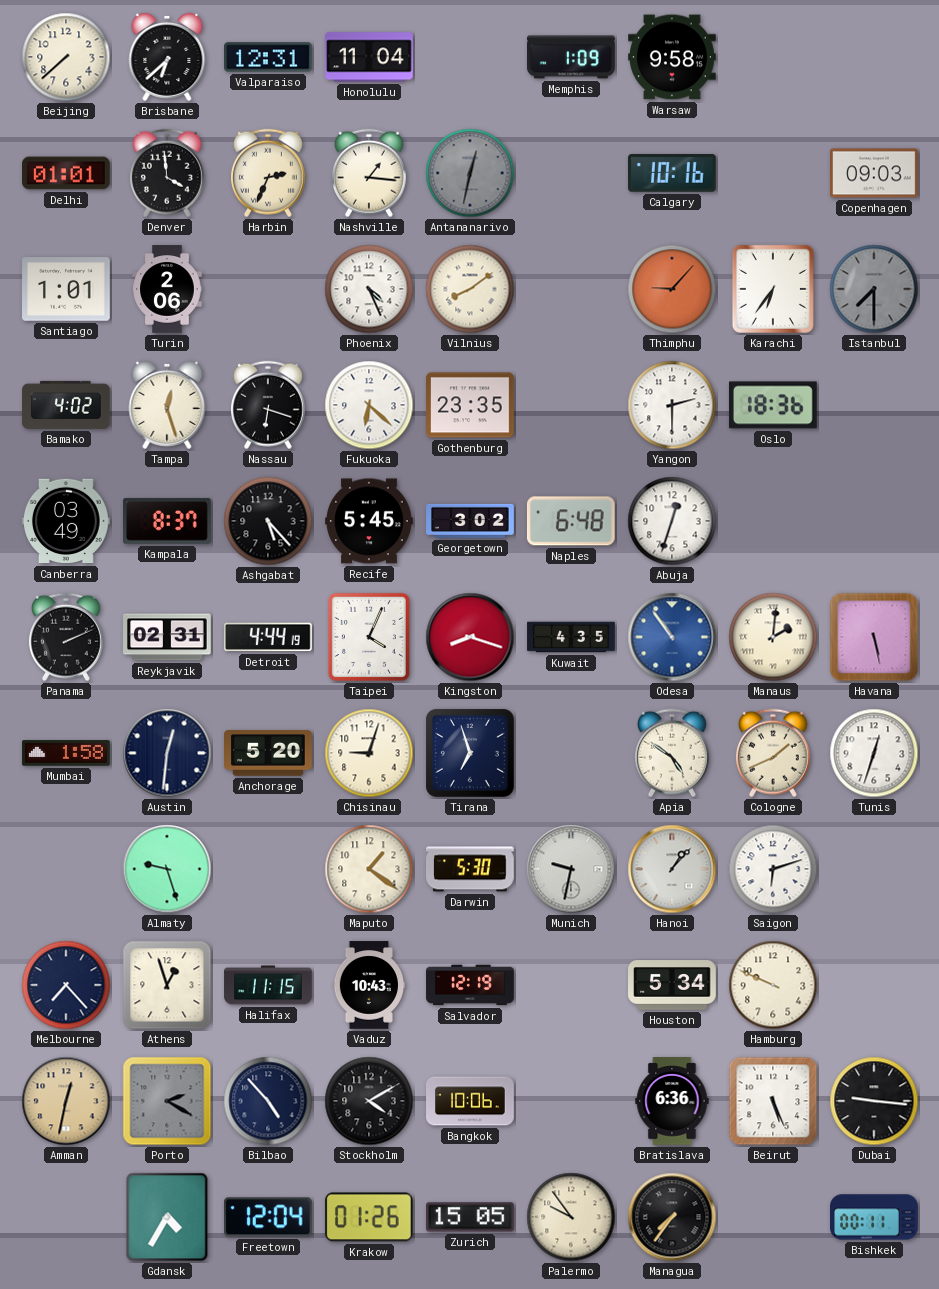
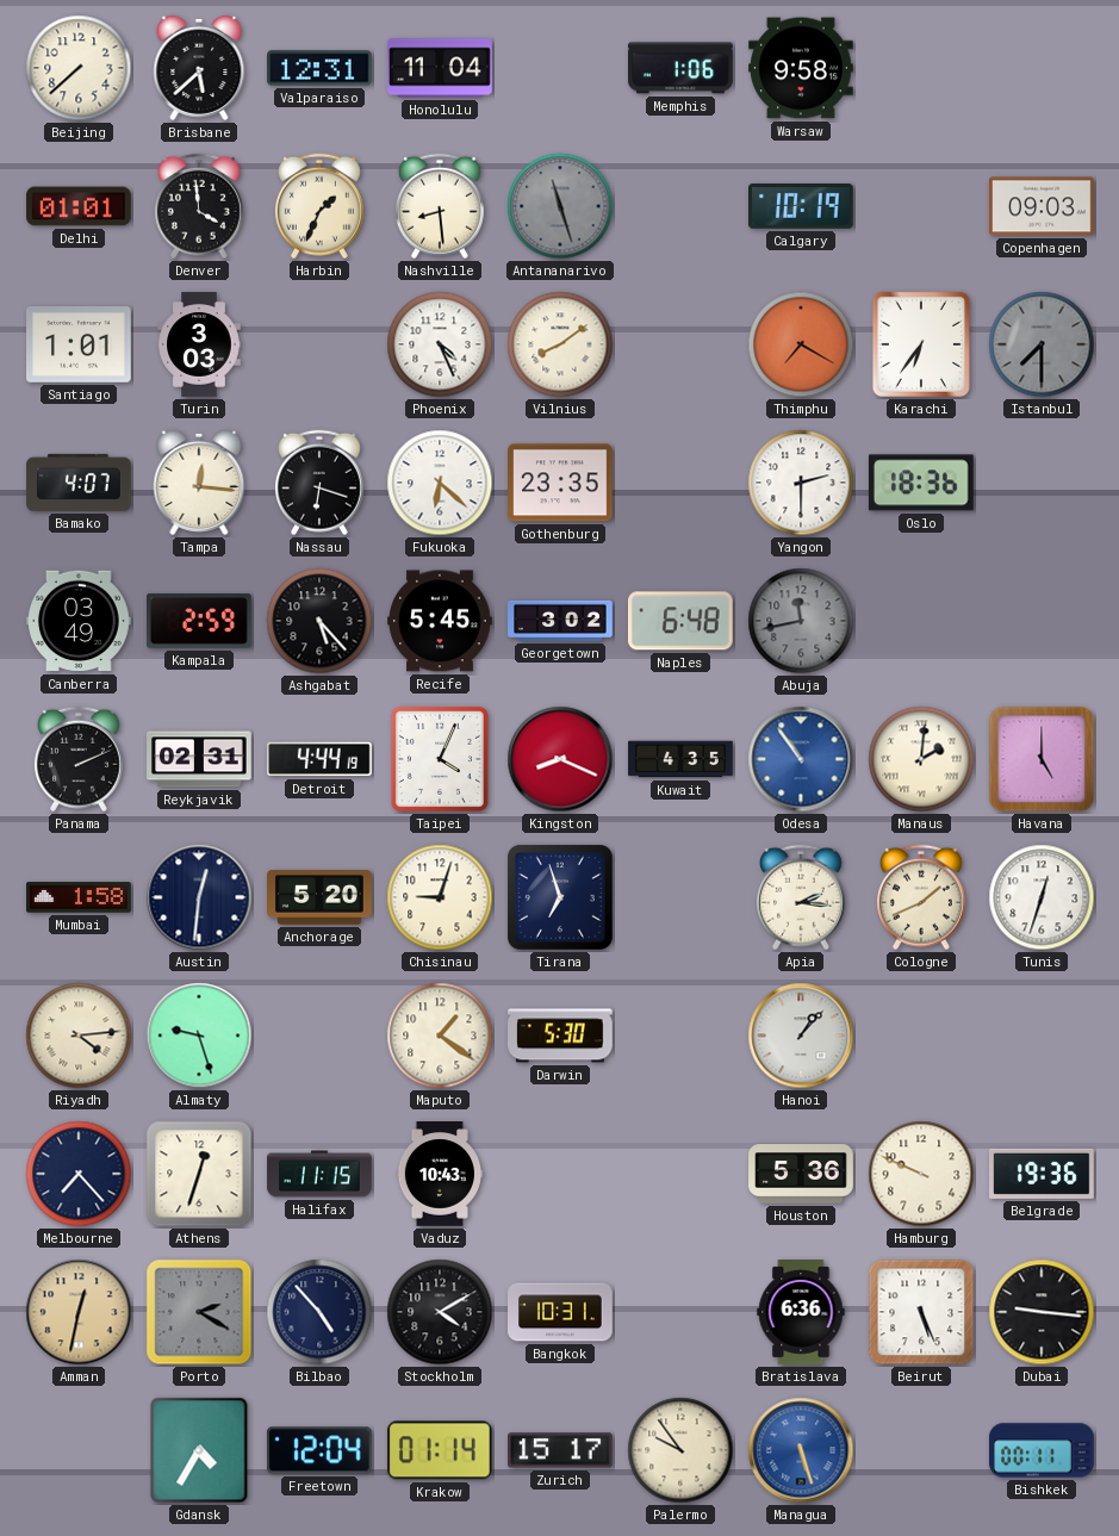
Brisbane: 6:38 -> 5:38
Memphis: 1:09 -> 1:06
Harbin: 2:34 -> 1:34
Nashville: 1:16 -> 8:29
Antananarivo: 12:32 -> 11:27
Calgary: 10:16 -> 10:19
Turin: 2:06 -> 3:03
Thimphu: 9:07 -> 7:20
Bamako: 4:02 -> 4:07
Tampa: 12:27 -> 12:16
Kampala: 8:37 -> 2:59
Abuja: 12:33 -> 11:43
Abuja dial: white -> grey
Kingston: 8:18 -> 8:19
Havana: 5:28 -> 5:00
Apia: 4:51 -> 2:16
Riyadh: none -> 4:14
Munich: 9:32 -> none
Saigon: 6:12 -> none
Athens: 12:57 -> 12:33
Salvador: 12:19 -> none
Houston: 5:34 -> 5:36
Belgrade: none -> 19:36
Bangkok: 10:06 -> 10:31
Krakow: 01:26 -> 01:14
Zurich: 15:05 -> 15:17
Managua: 7:36 -> 5:27
Managua dial: black -> blue
